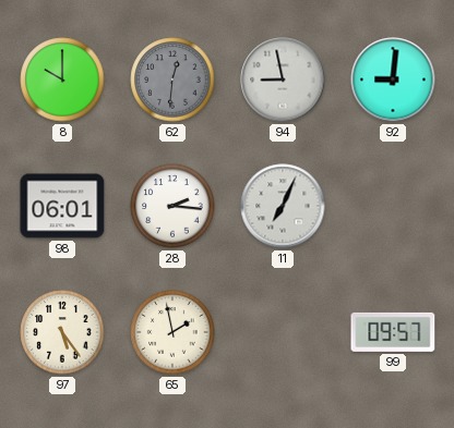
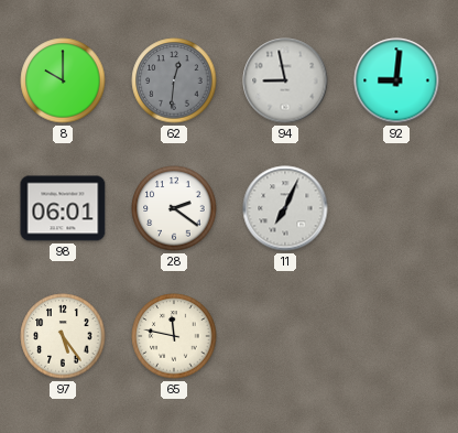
28: 2:16 -> 2:21
65: 1:58 -> 11:47
99: 09:57 -> none
